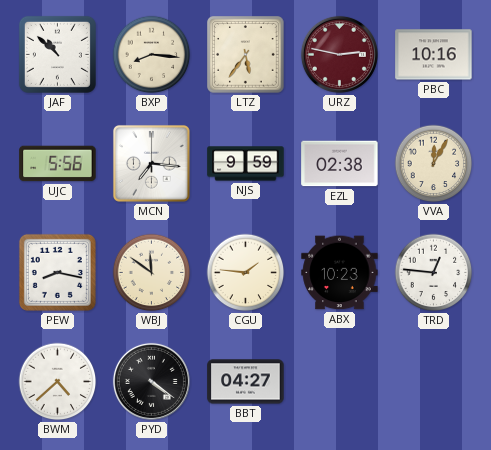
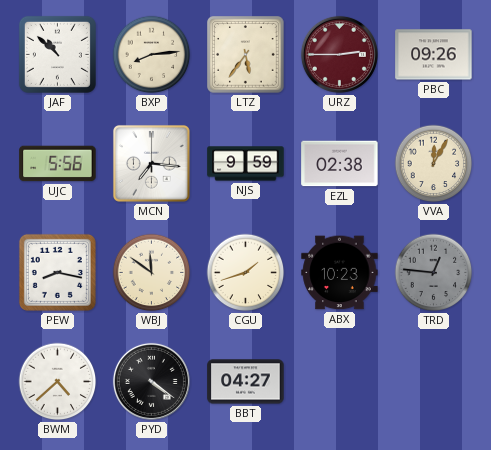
BXP: 8:16 -> 8:14
URZ: 2:47 -> 2:45
PBC: 10:16 -> 09:26
CGU: 1:46 -> 1:42
TRD dial: white -> grey
